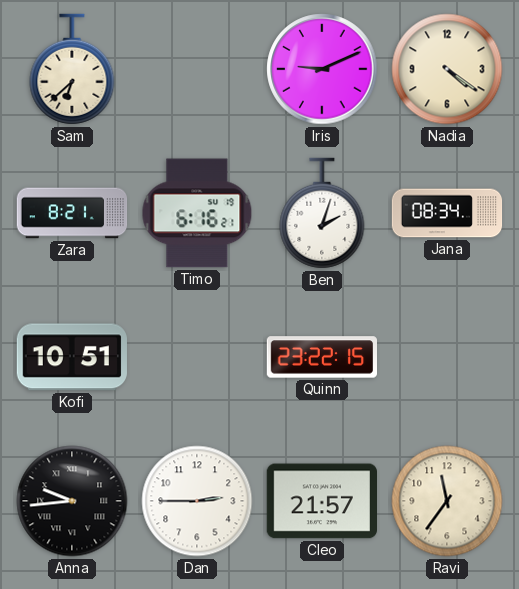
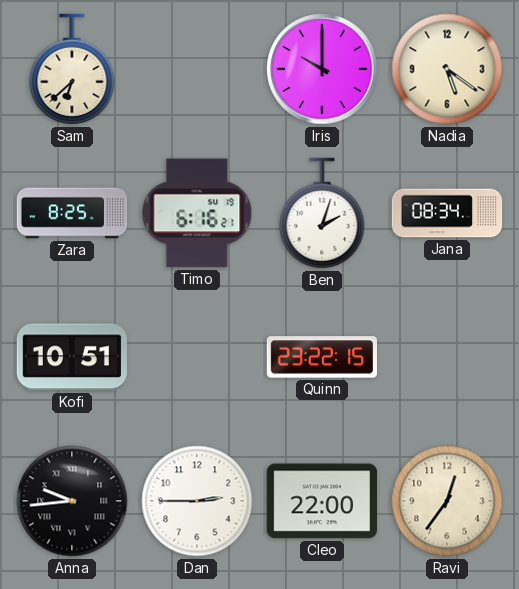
Iris: 9:11 -> 10:00
Nadia: 4:21 -> 5:21
Zara: 8:21 -> 8:25
Cleo: 21:57 -> 22:00
Ravi: 11:36 -> 12:36
